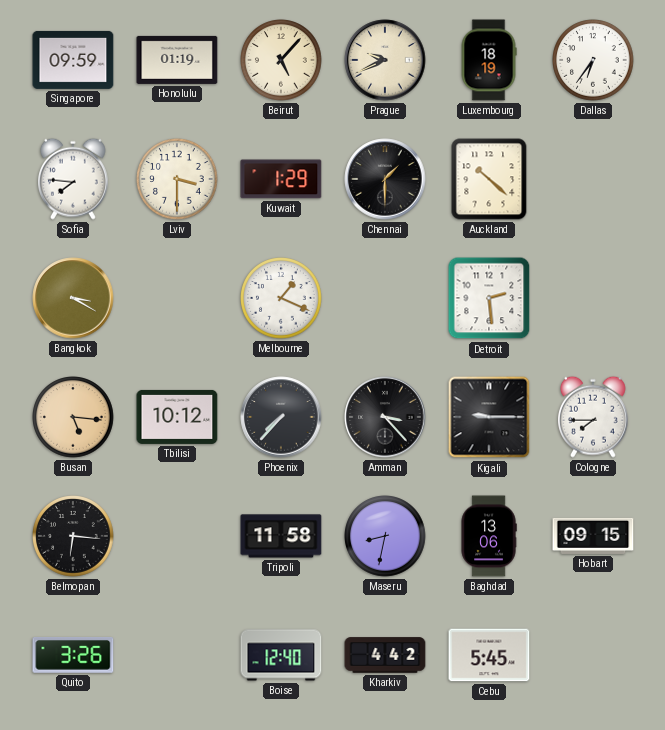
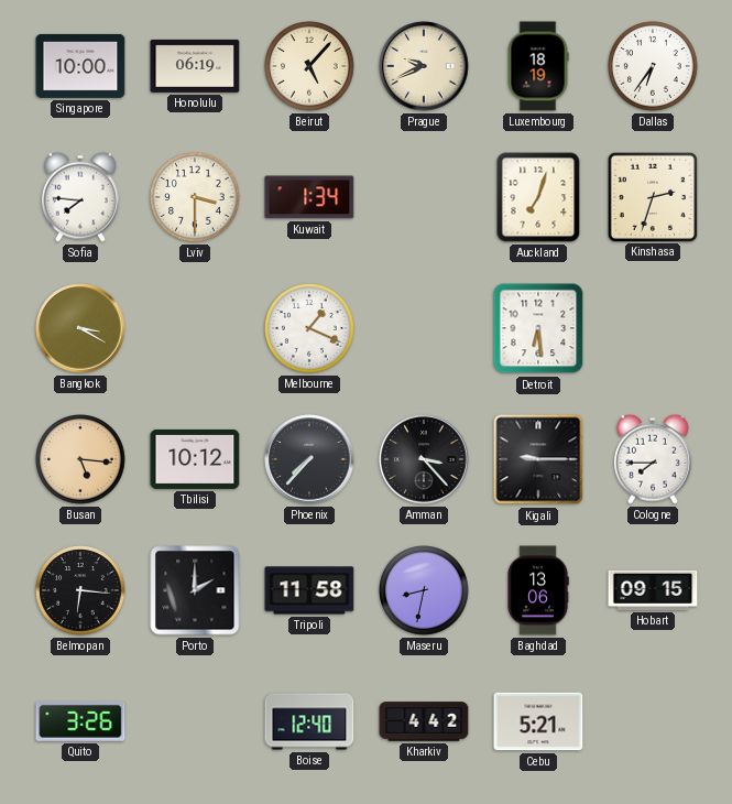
Singapore: 09:59 -> 10:00
Honolulu: 01:19 -> 06:19
Kuwait: 1:29 -> 1:34
Chennai: 1:30 -> none
Auckland: 10:22 -> 7:03
Kinshasa: none -> 2:33
Detroit: 2:29 -> 6:29
Porto: none -> 2:00
Cebu: 5:45 -> 5:21
